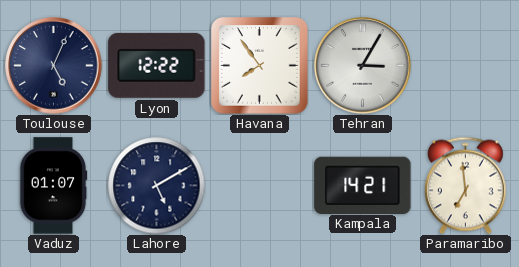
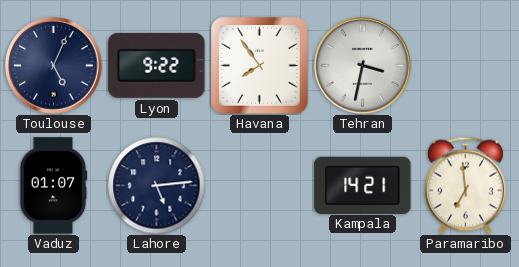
Lyon: 12:22 -> 9:22
Tehran: 3:05 -> 3:32
Lahore: 5:10 -> 5:14
